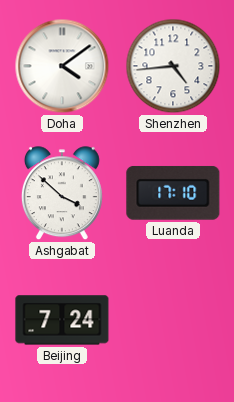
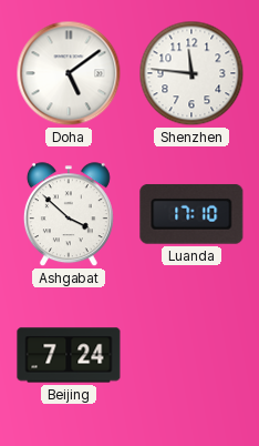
Doha: 4:09 -> 5:09
Shenzhen: 4:44 -> 11:46
